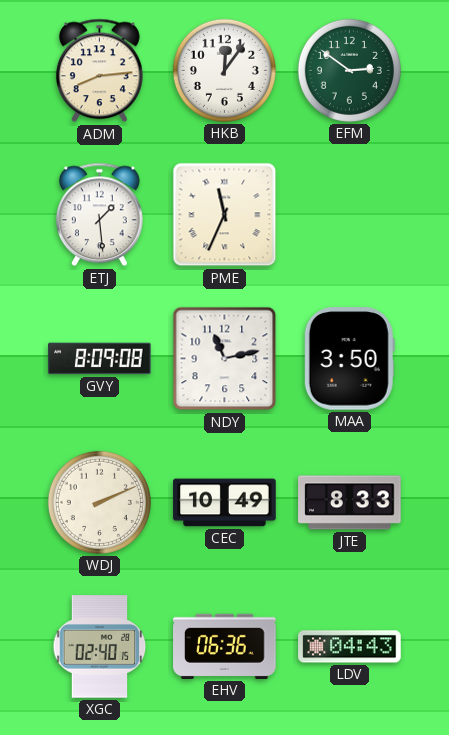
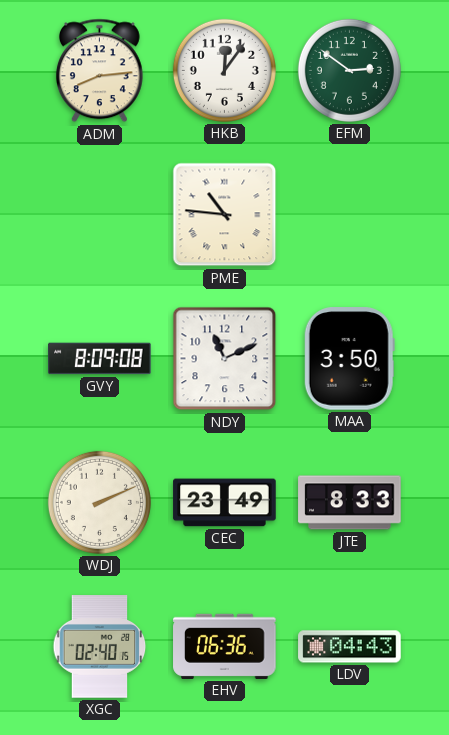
ETJ: 1:29 -> none
PME: 11:34 -> 10:46
NDY: 11:13 -> 11:11
CEC: 10:49 -> 23:49
